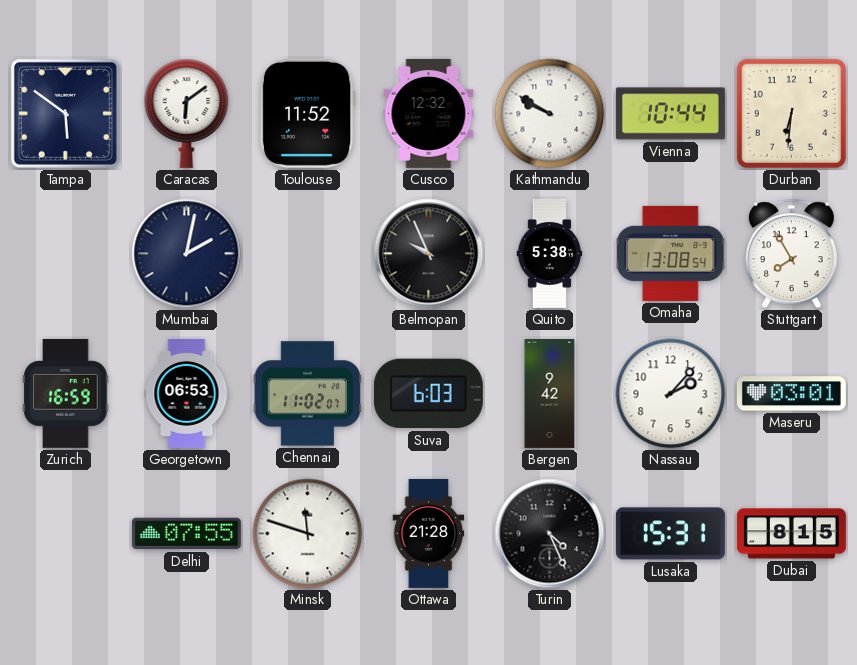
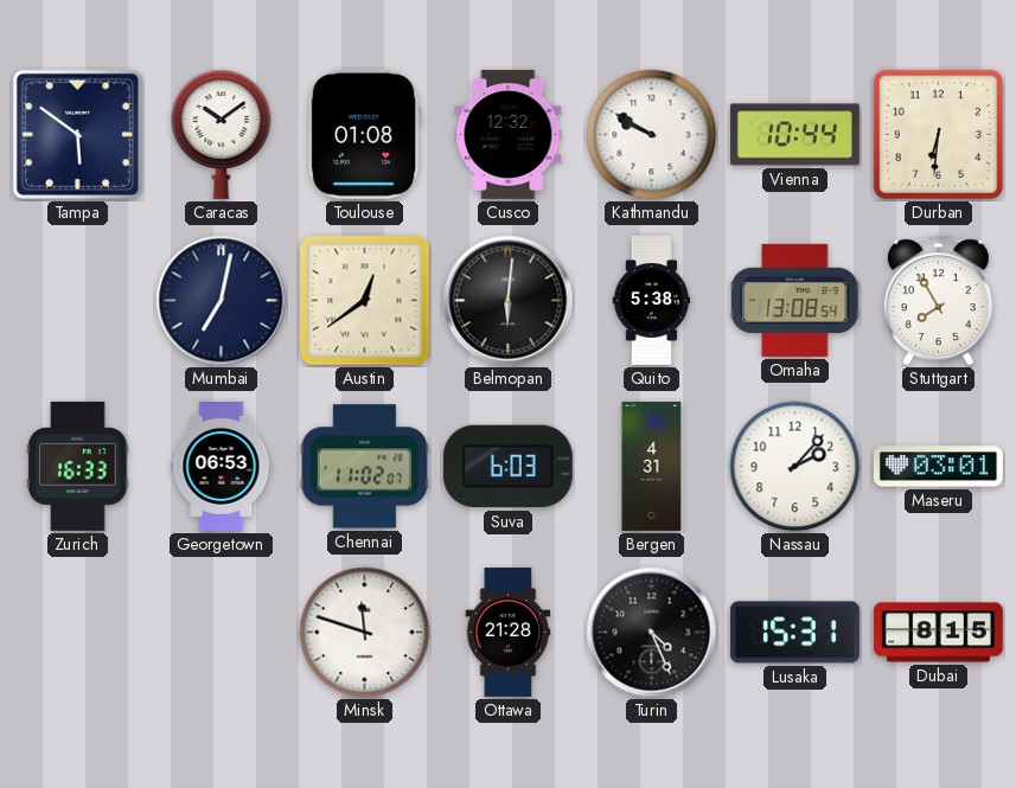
Caracas: 6:09 -> 10:09
Toulouse: 11:52 -> 01:08
Mumbai: 2:02 -> 7:02
Austin: none -> 12:39
Belmopan: 9:56 -> 6:01
Zurich: 16:59 -> 16:33
Bergen: 9:42 -> 4:31
Delhi: 07:55 -> none
